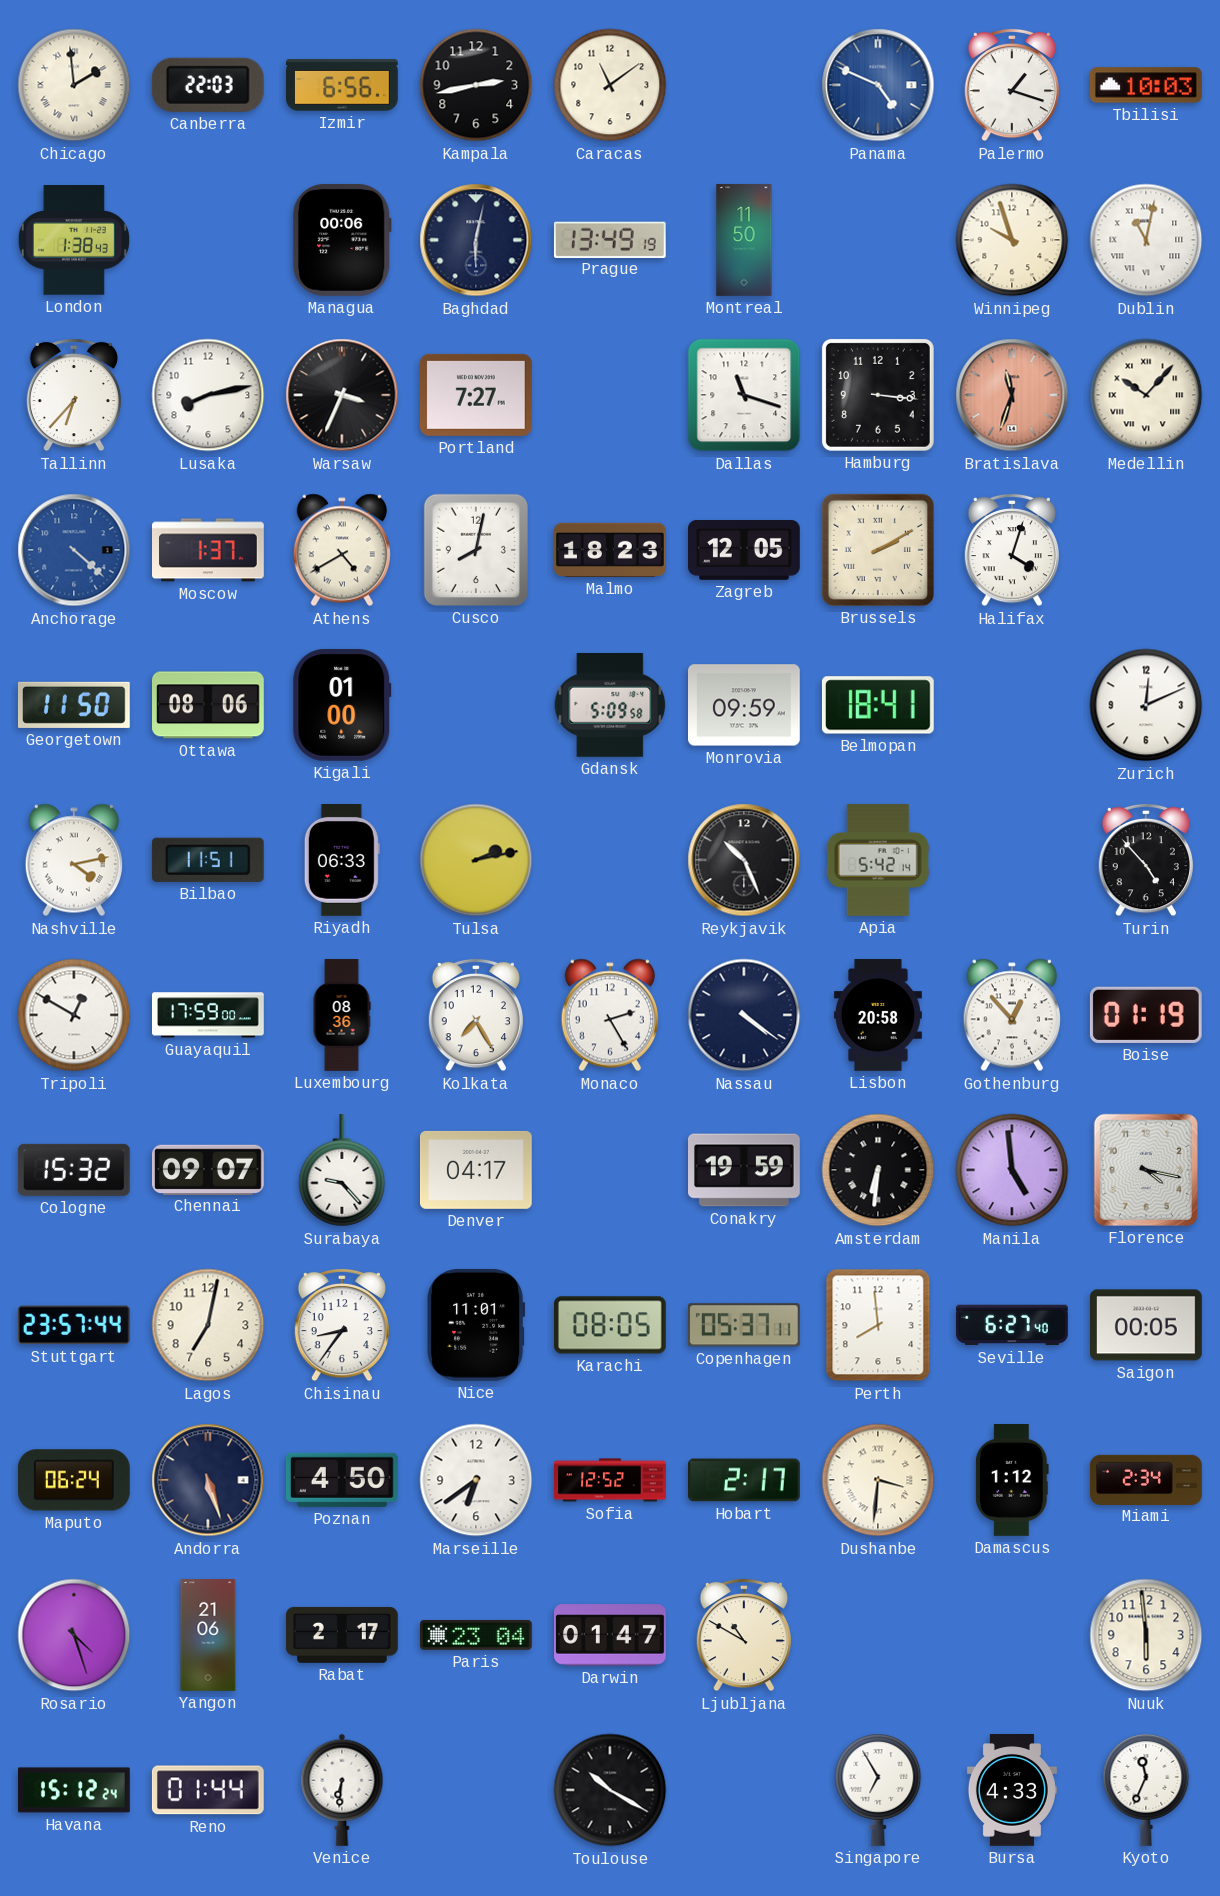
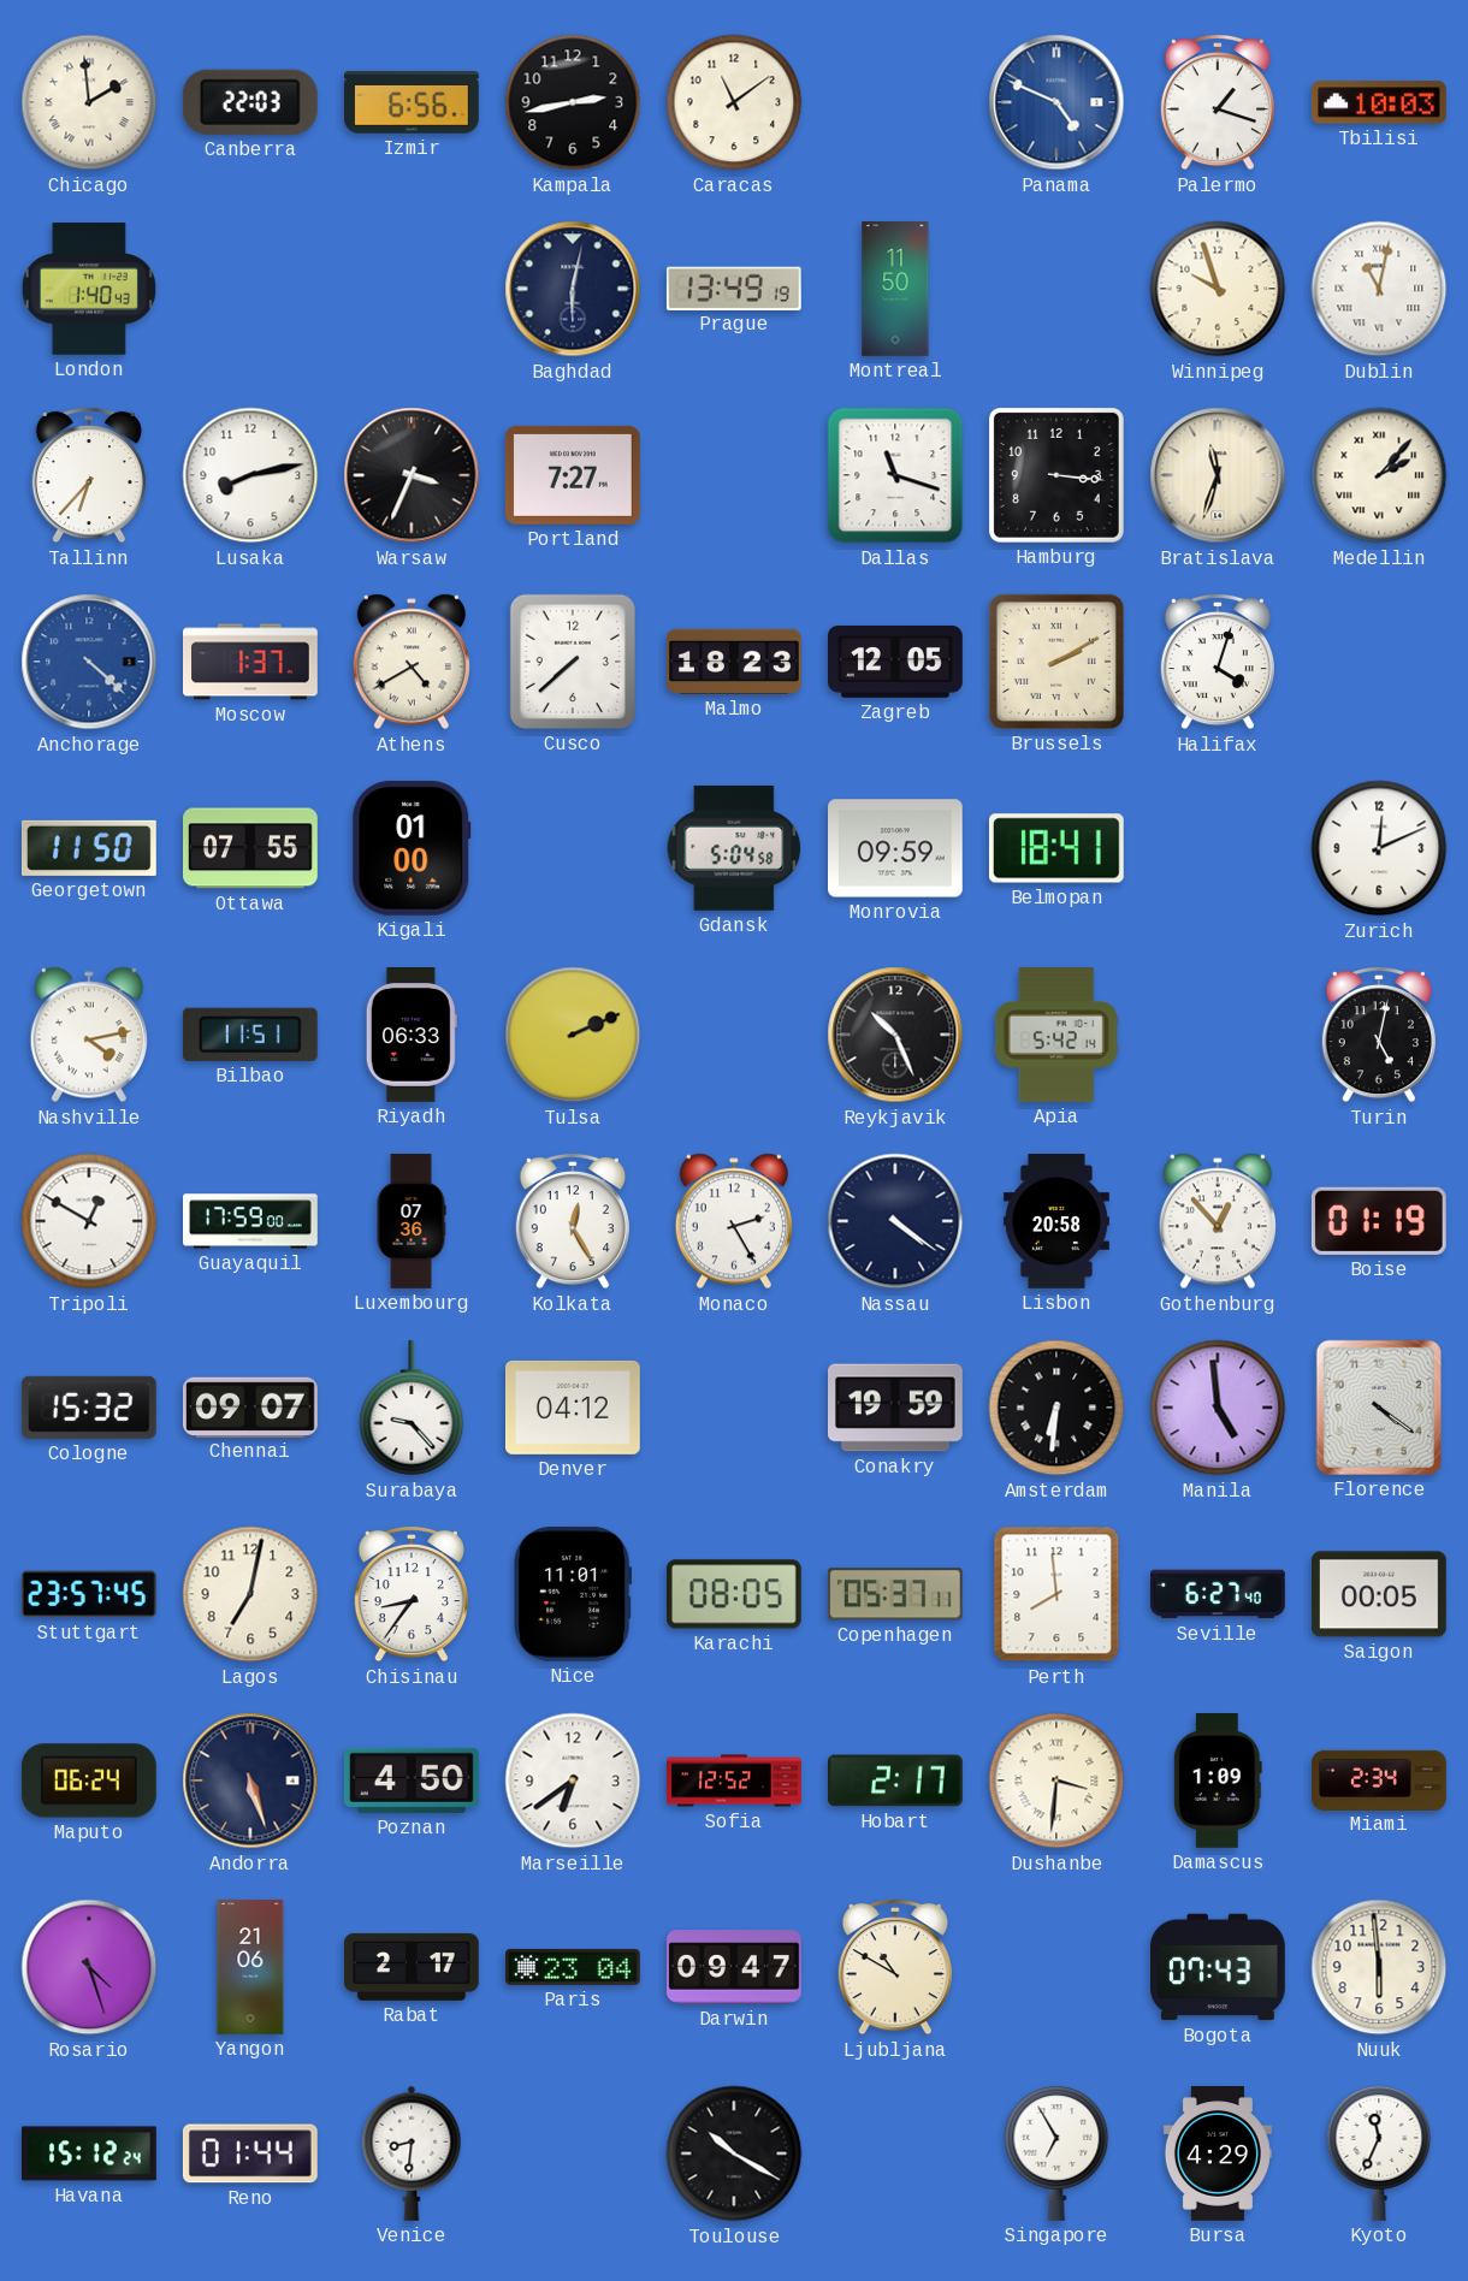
London: 1:38 -> 1:40
Managua: 00:06 -> none
Bratislava dial: salmon -> cream
Medellin: 10:07 -> 2:07
Cusco: 8:02 -> 7:38
Ottawa: 08:06 -> 07:55
Gdansk: 5:09 -> 5:04
Tulsa: 2:13 -> 2:11
Turin: 4:53 -> 5:02
Luxembourg: 08:36 -> 07:36
Kolkata: 7:25 -> 12:25
Denver: 04:17 -> 04:12
Florence: 4:17 -> 4:21
Stuttgart: 23:57:44 -> 23:57:45
Damascus: 1:12 -> 1:09
Darwin: 01:47 -> 09:47
Bogota: none -> 07:43
Venice: 6:31 -> 8:31
Bursa: 4:33 -> 4:29
